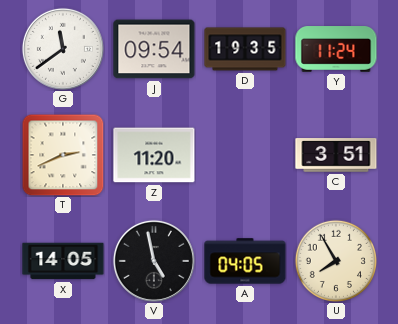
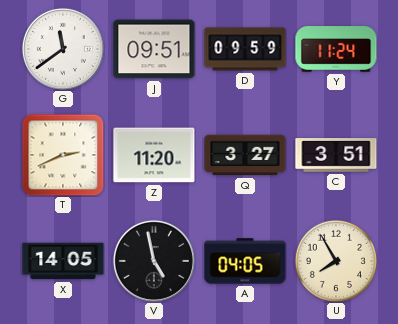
J: 09:54 -> 09:51
D: 19:35 -> 09:59
Q: none -> 3:27
